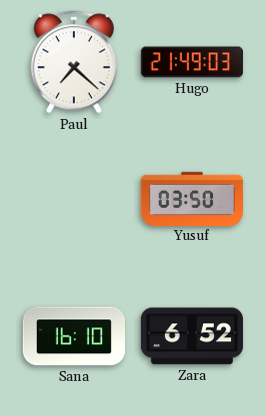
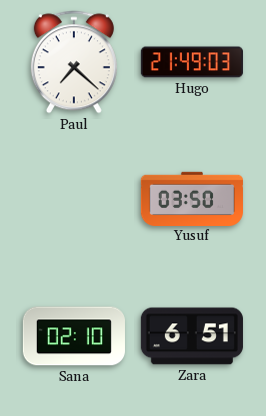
Sana: 16:10 -> 02:10
Zara: 6:52 -> 6:51
